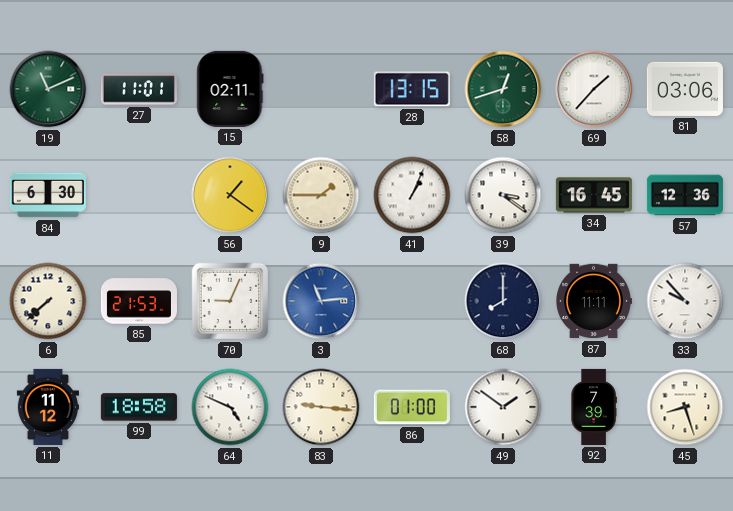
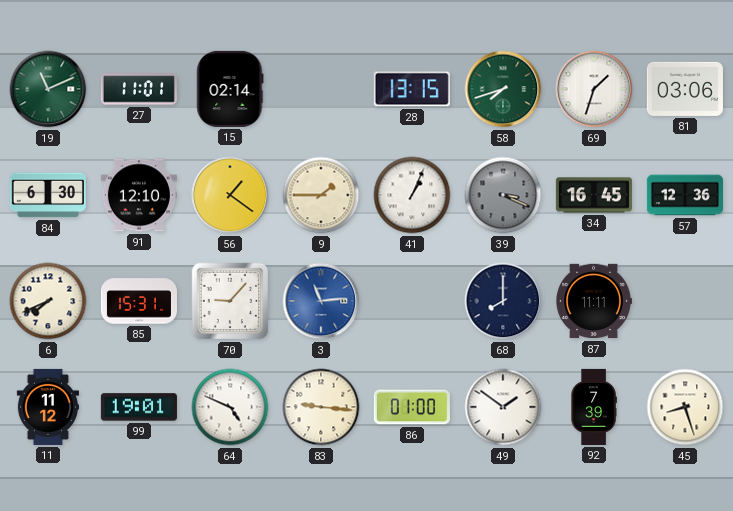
15: 02:11 -> 02:14
58: 12:42 -> 7:42
69: 1:37 -> 1:33
91: none -> 12:10
39: 3:21 -> 3:19
39 dial: white -> grey
6: 7:38 -> 7:41
85: 21:53 -> 15:31
70: 9:04 -> 9:07
33: 9:53 -> none
99: 18:58 -> 19:01
